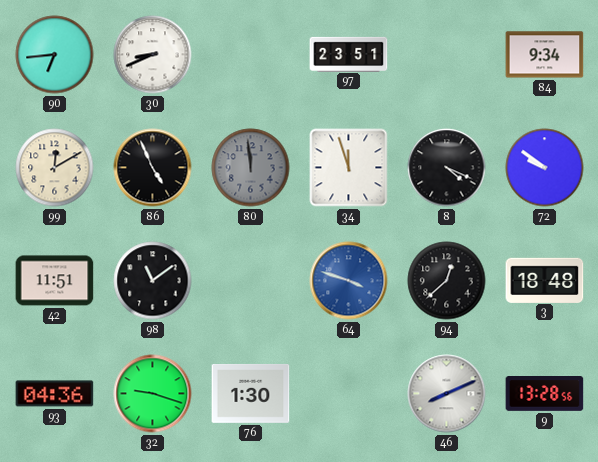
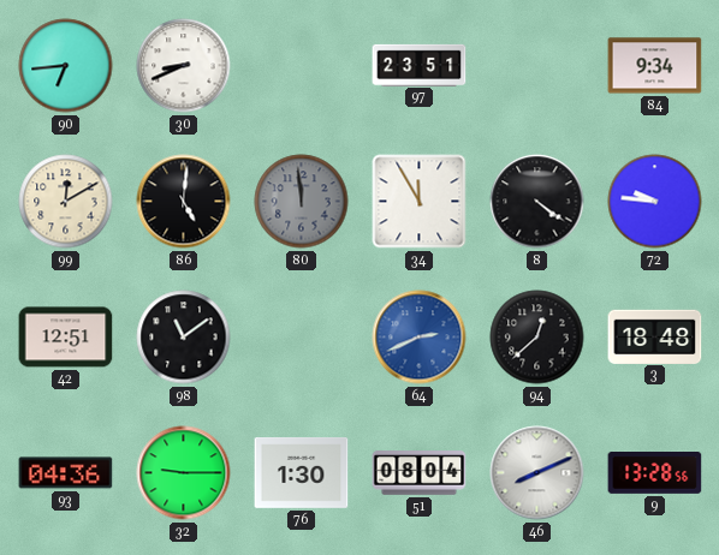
86: 4:56 -> 5:01
34: 11:57 -> 11:55
8: 4:19 -> 4:21
72: 9:51 -> 9:46
42: 11:51 -> 12:51
64: 3:48 -> 2:41
32: 9:18 -> 9:15
51: none -> 08:04
